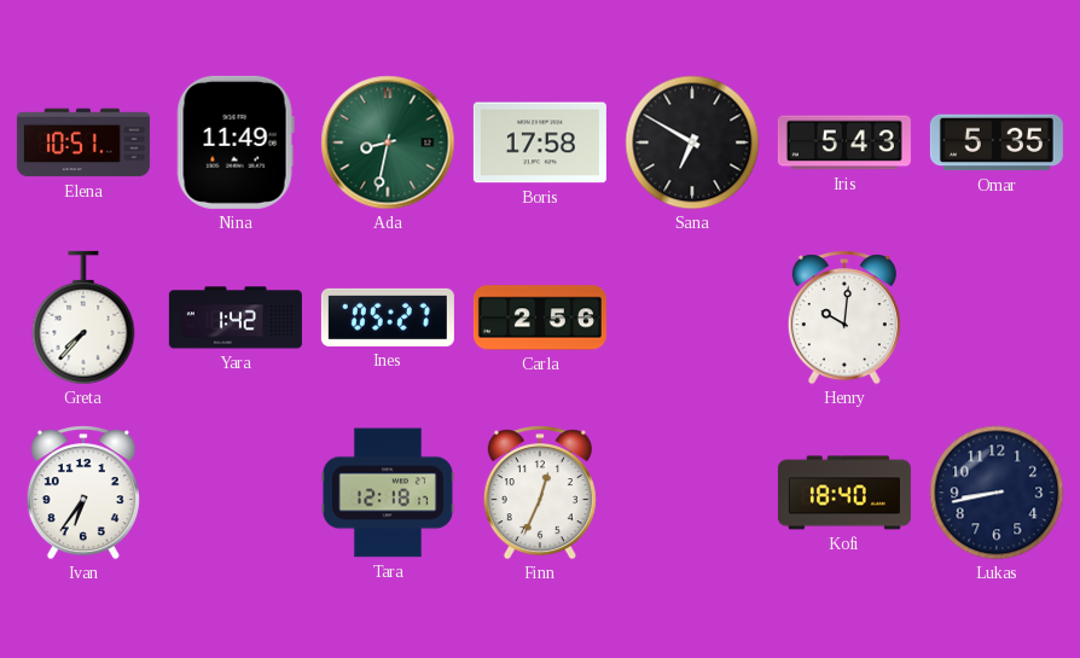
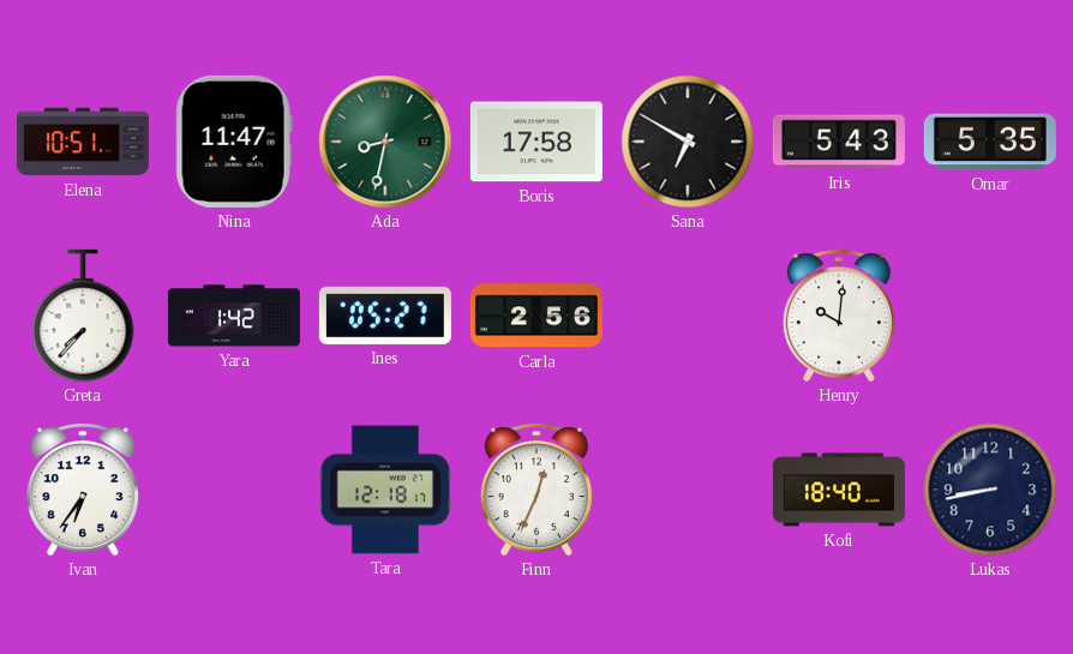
Nina: 11:49 -> 11:47
